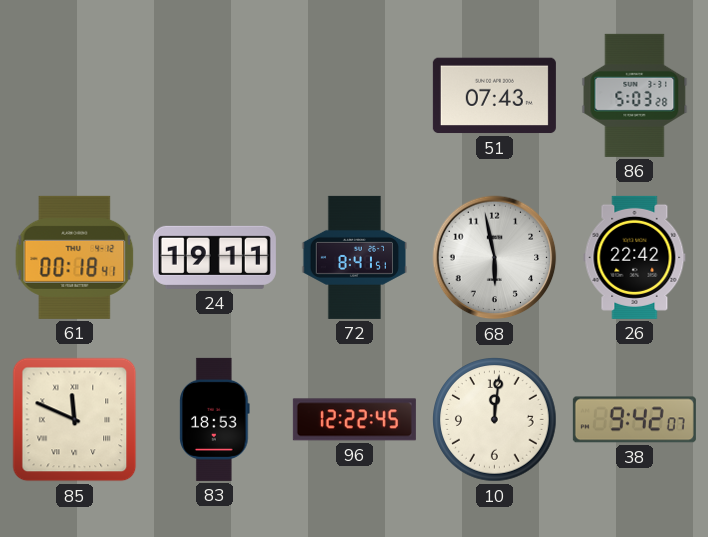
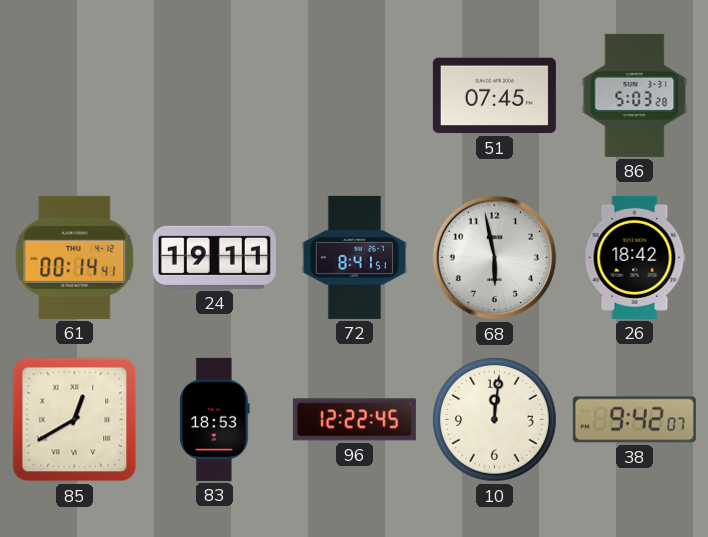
51: 07:43 -> 07:45
61: 00:18 -> 00:14
26: 22:42 -> 18:42
85: 11:49 -> 12:40
